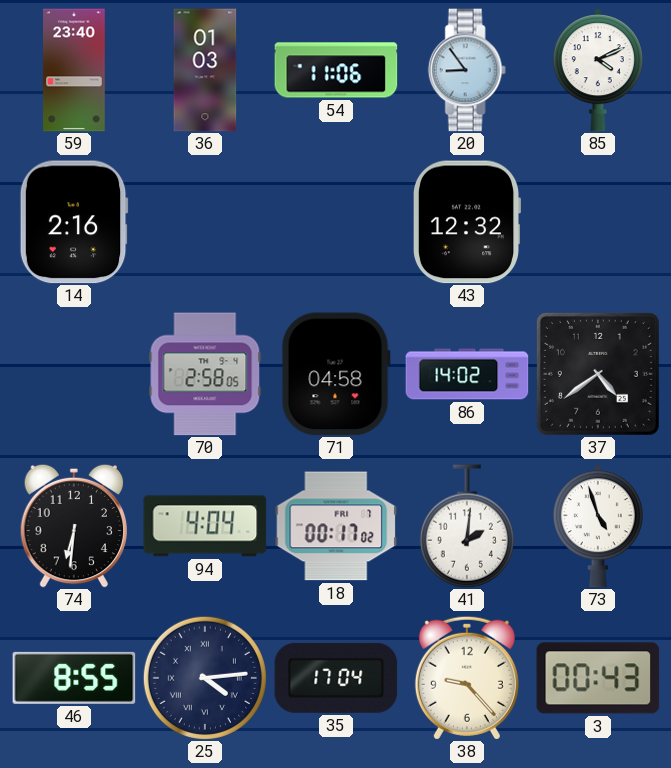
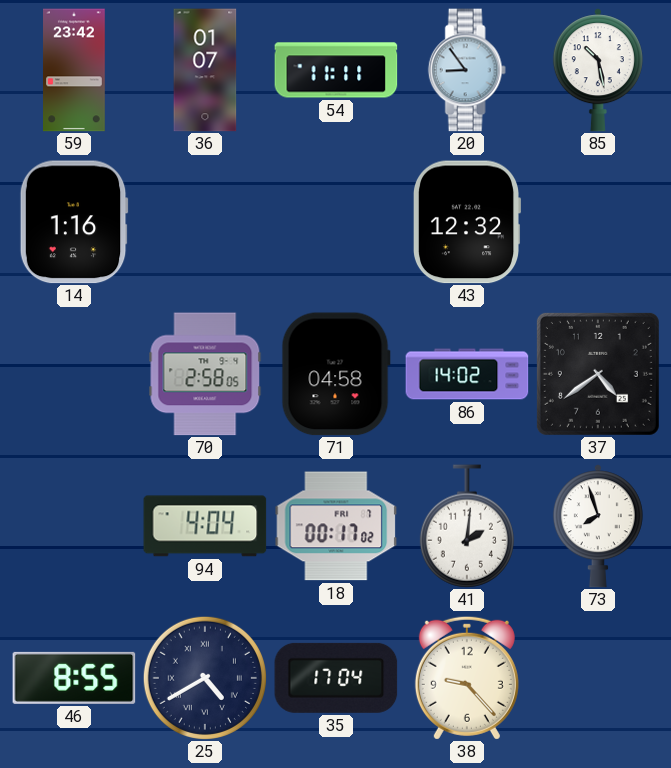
59: 23:40 -> 23:42
36: 01:03 -> 01:07
54: 11:06 -> 11:11
85: 4:11 -> 10:28
14: 2:16 -> 1:16
74: 6:31 -> none
73: 4:57 -> 7:57
25: 4:14 -> 4:40
3: 00:43 -> none
